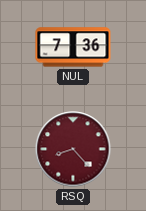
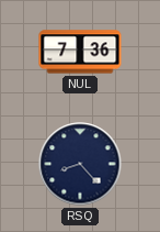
RSQ dial: burgundy -> navy
